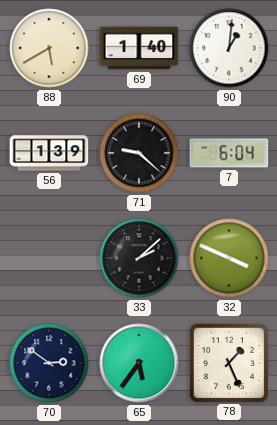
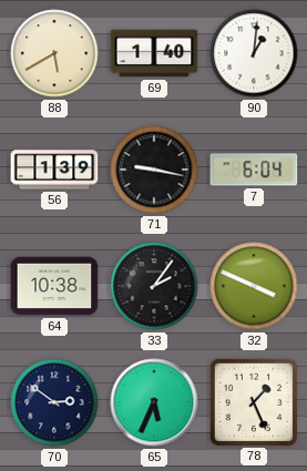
71: 9:22 -> 9:17
64: none -> 10:38
33: 2:08 -> 2:06
65: 5:36 -> 5:34
